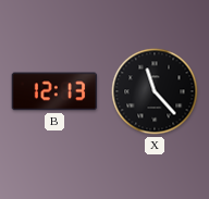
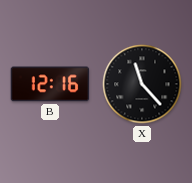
B: 12:13 -> 12:16
